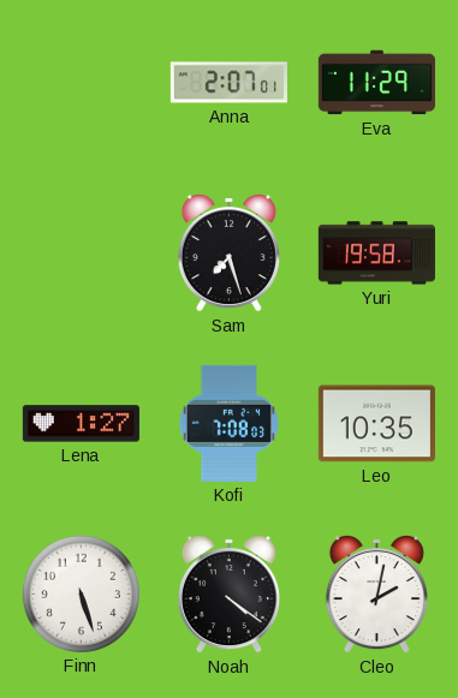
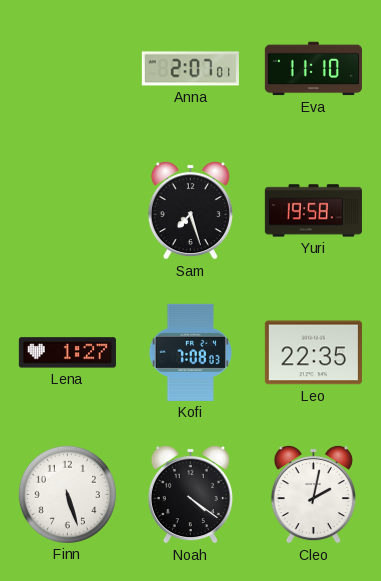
Eva: 11:29 -> 11:10
Leo: 10:35 -> 22:35
